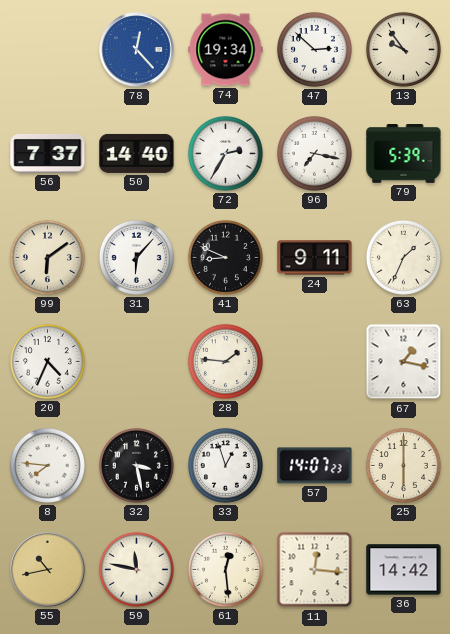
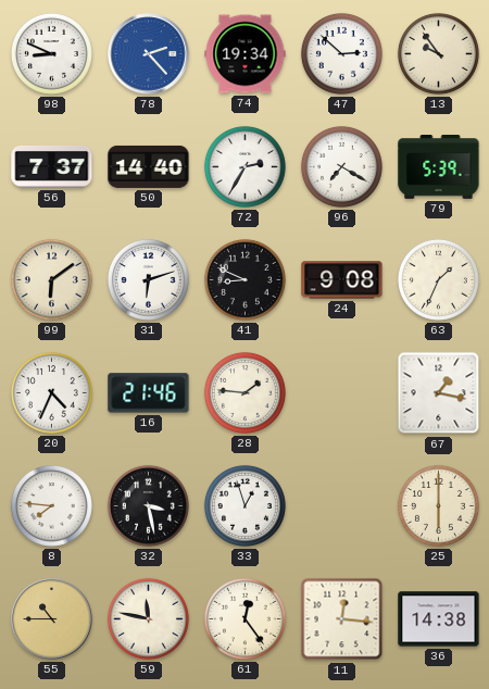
98: none -> 8:49
78: 12:23 -> 2:23
96: 7:17 -> 7:20
31: 6:07 -> 6:12
24: 9:11 -> 9:08
16: none -> 21:46
57: 14:07 -> none
55: 10:43 -> 10:45
61: 12:29 -> 12:24
36: 14:42 -> 14:38
